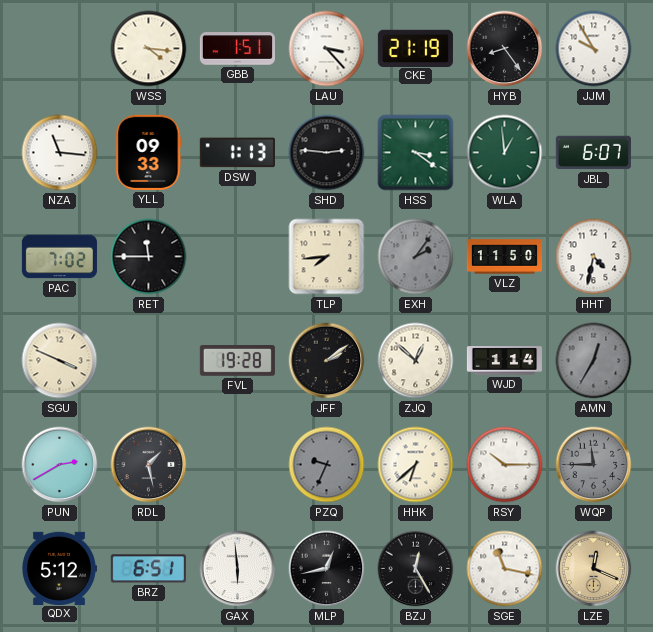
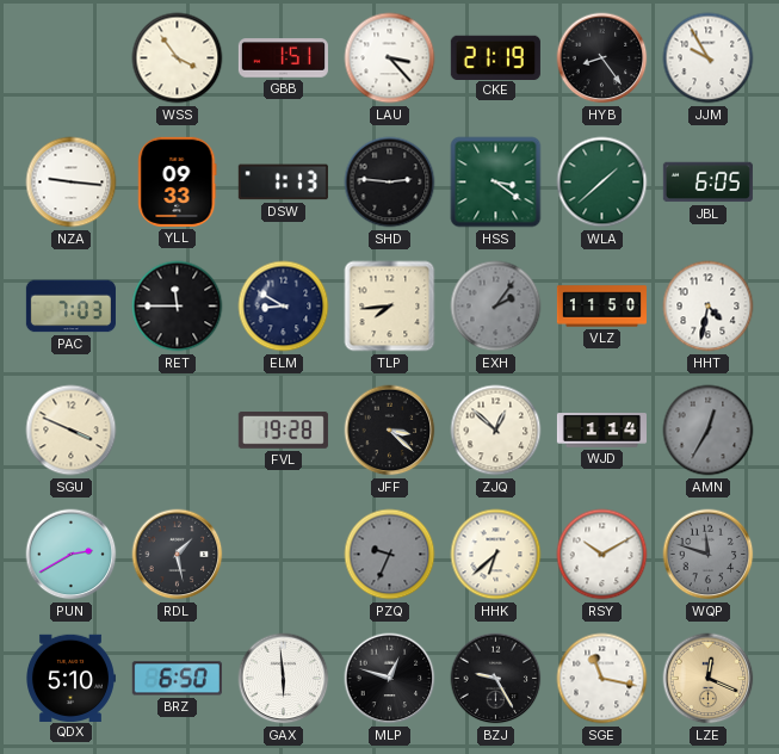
WSS: 4:16 -> 3:54
NZA: 11:16 -> 9:16
WLA: 12:59 -> 1:38
JBL: 6:07 -> 6:05
PAC: 7:02 -> 7:03
ELM: none -> 8:50
JFF: 2:09 -> 3:22
RSY: 10:15 -> 10:10
WQP: 11:45 -> 11:48
QDX: 5:12 -> 5:10
BRZ: 6:51 -> 6:50
MLP: 12:43 -> 12:48
BZJ: 12:25 -> 9:25
